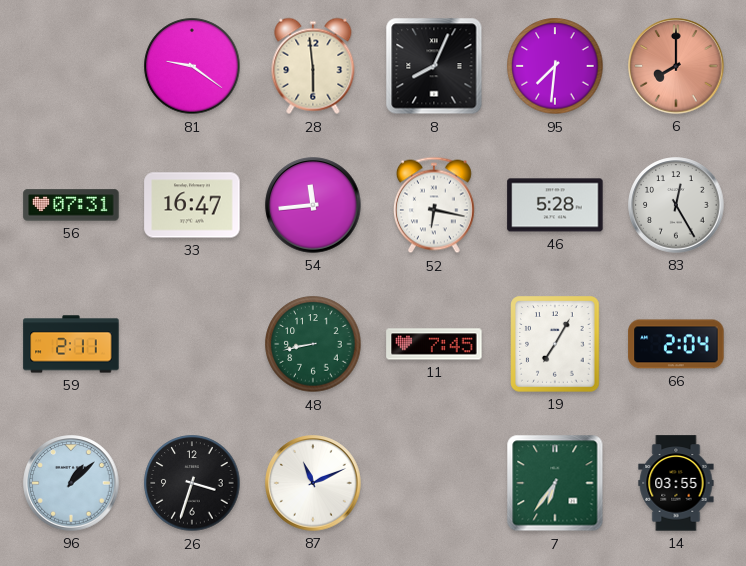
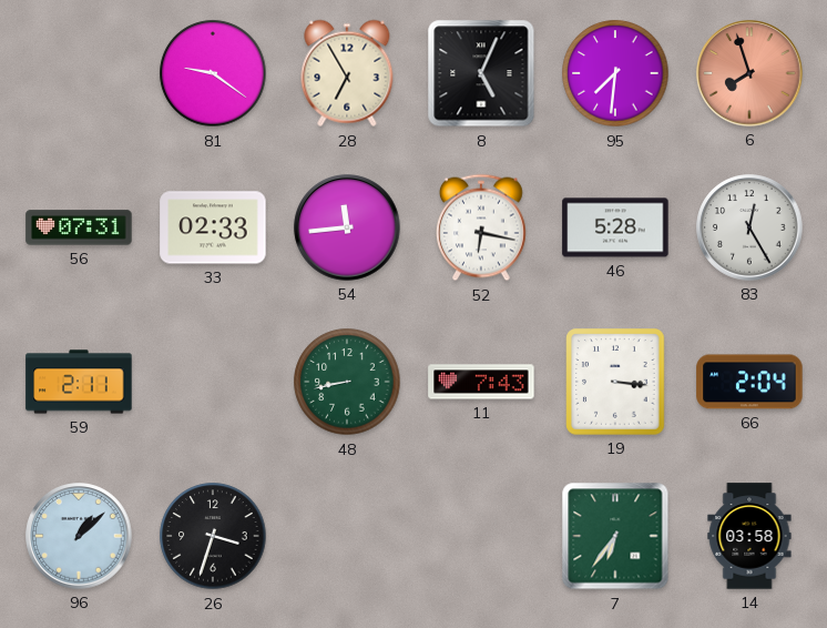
28: 5:59 -> 6:55
8: 8:04 -> 5:04
6: 8:00 -> 7:57
33: 16:47 -> 02:33
11: 7:45 -> 7:43
19: 7:05 -> 3:16
87: 11:11 -> none
14: 03:55 -> 03:58
